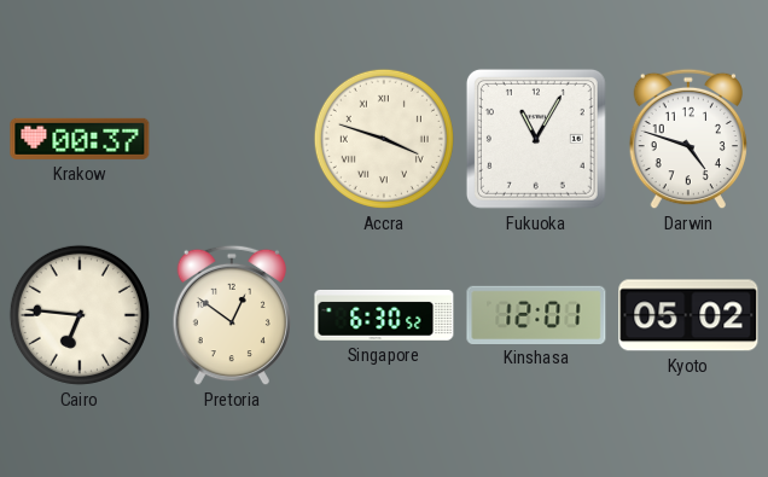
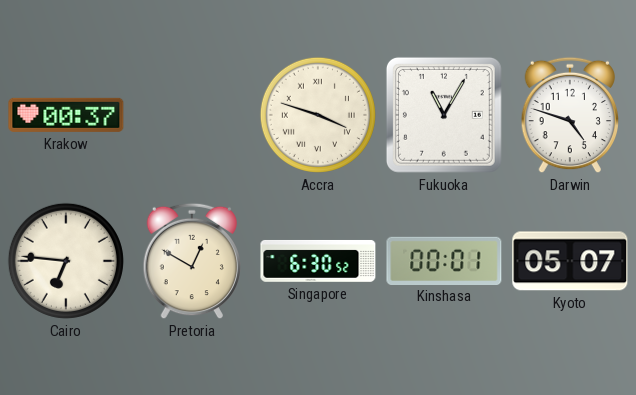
Pretoria: 12:51 -> 12:50
Kinshasa: 12:01 -> 00:01
Kyoto: 05:02 -> 05:07
